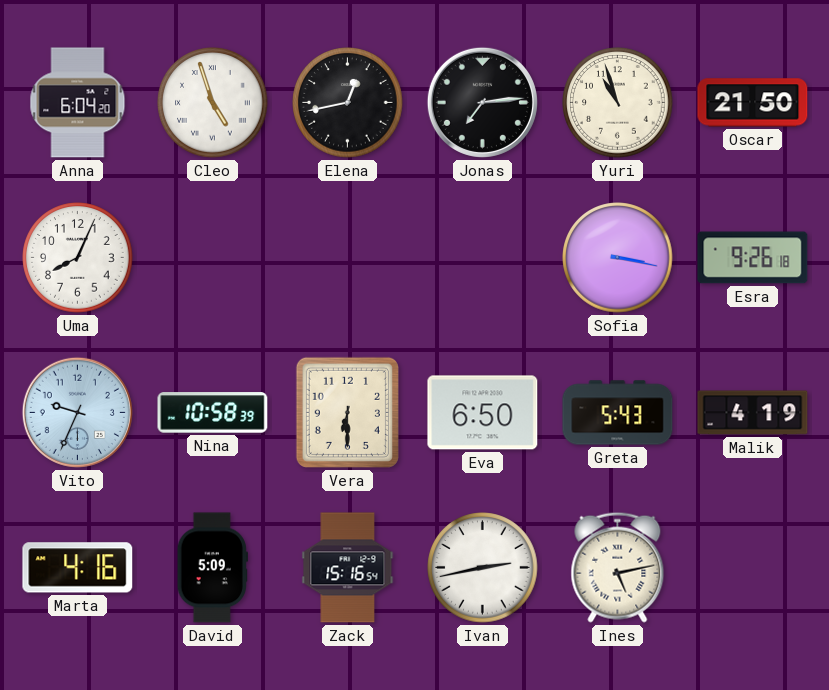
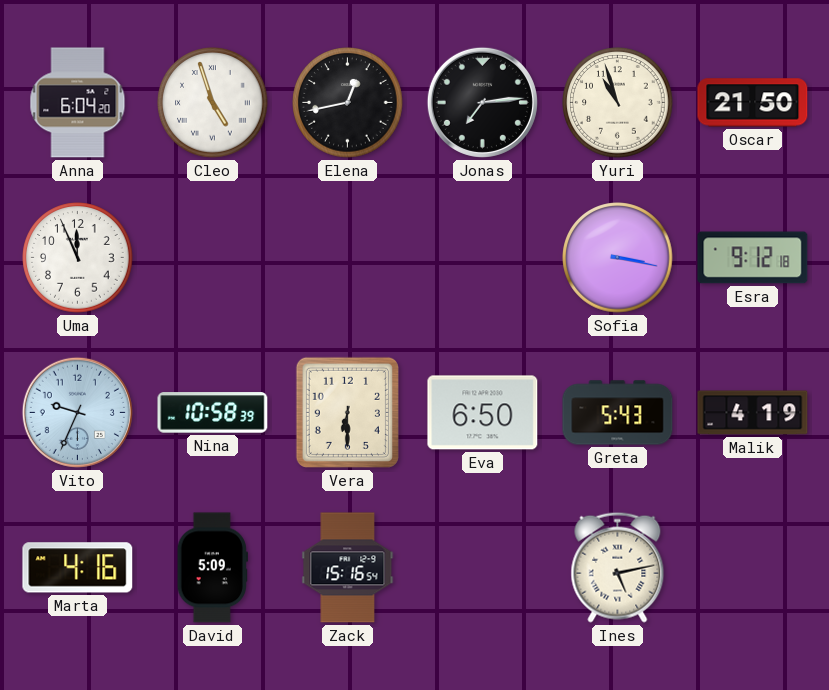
Uma: 8:04 -> 11:56
Esra: 9:26 -> 9:12
Ivan: 2:43 -> none
